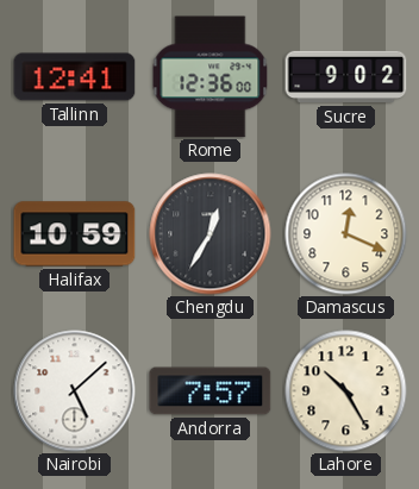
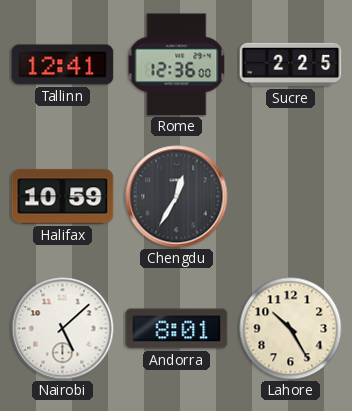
Sucre: 9:02 -> 2:25
Damascus: 12:19 -> none
Andorra: 7:57 -> 8:01
